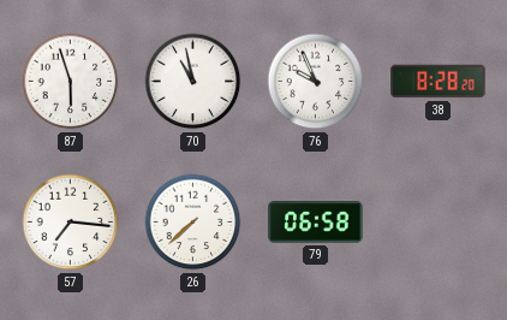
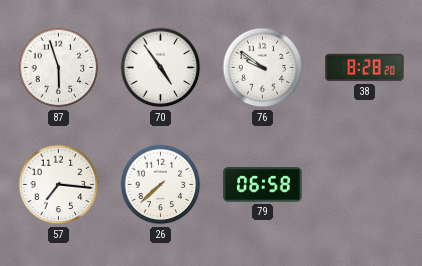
70: 10:58 -> 4:54
76: 9:56 -> 9:51
